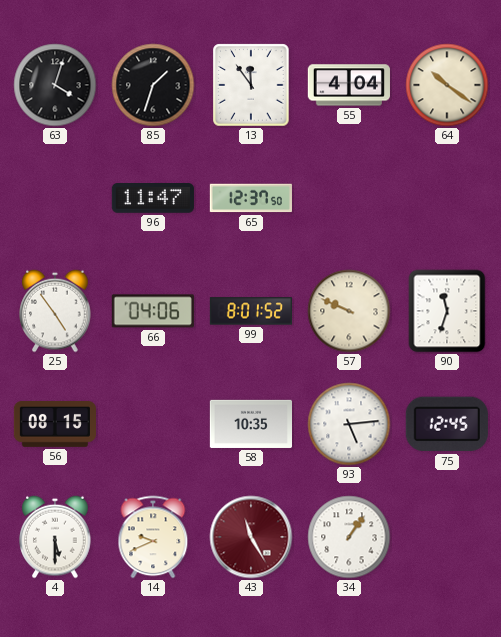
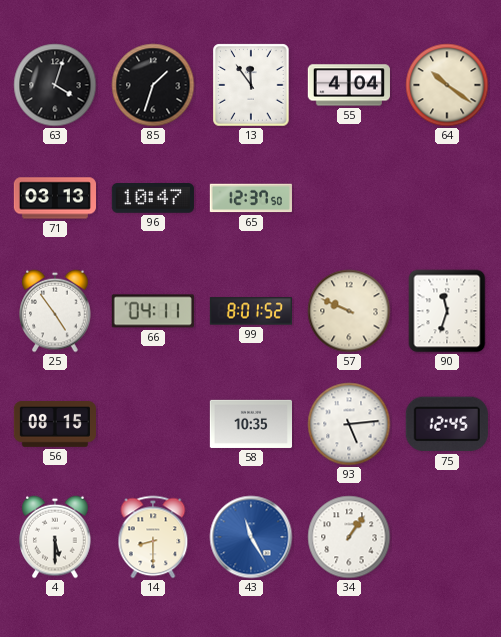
71: none -> 03:13
96: 11:47 -> 10:47
66: 04:06 -> 04:11
14: 9:41 -> 8:30
43 dial: burgundy -> blue
